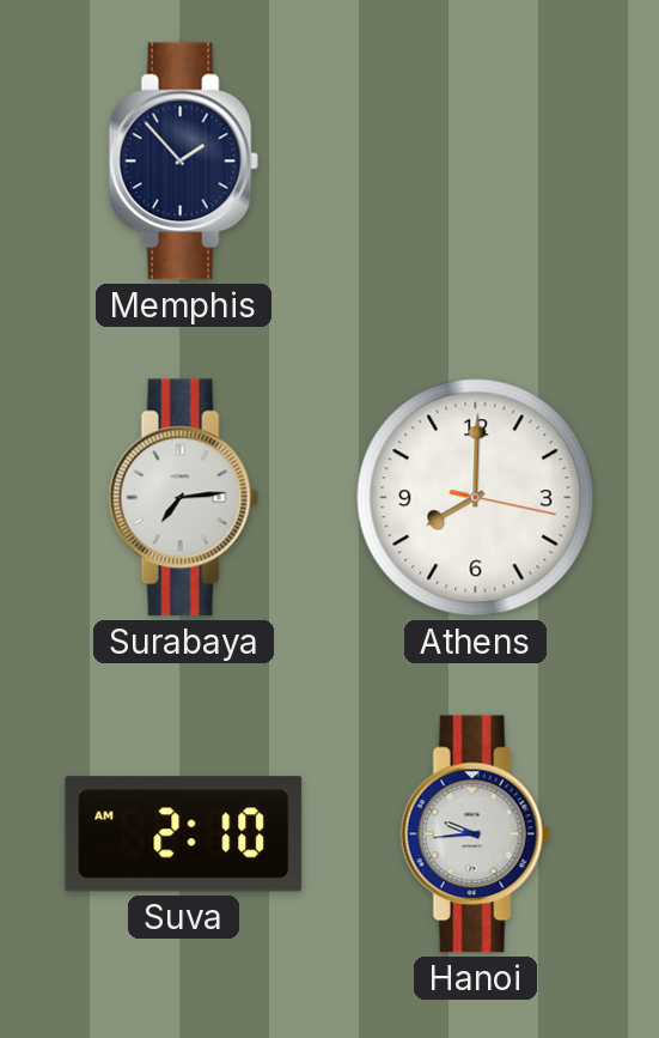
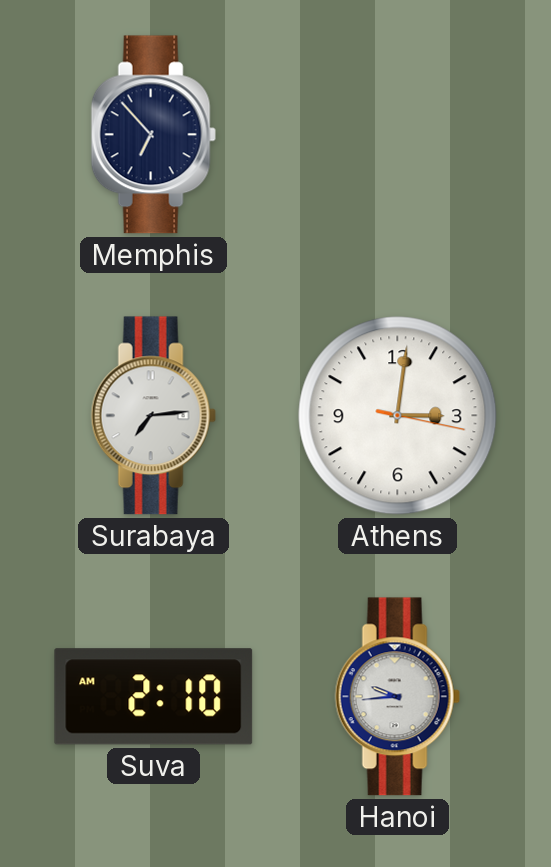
Memphis: 1:53 -> 6:53
Athens: 8:00 -> 3:01
